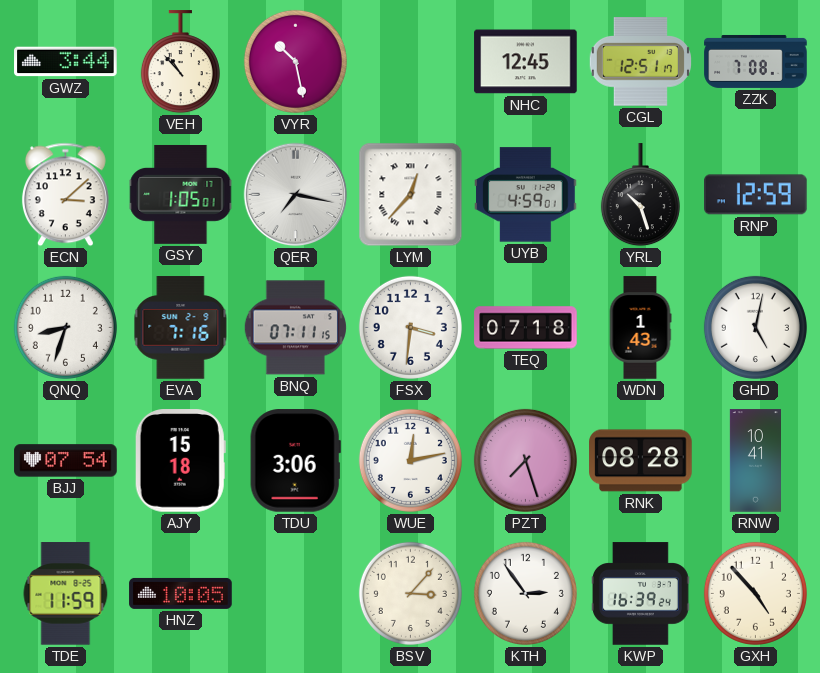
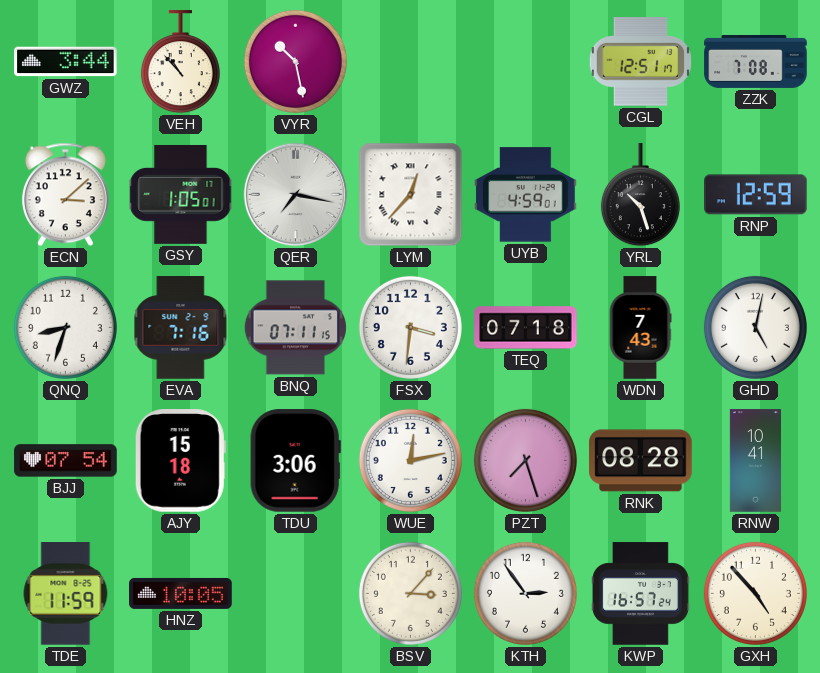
NHC: 12:45 -> none
WDN: 1:43 -> 7:43
KWP: 16:39 -> 16:57
